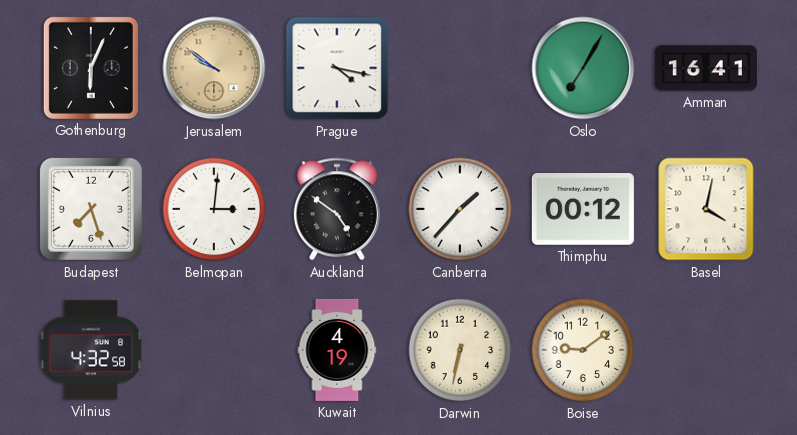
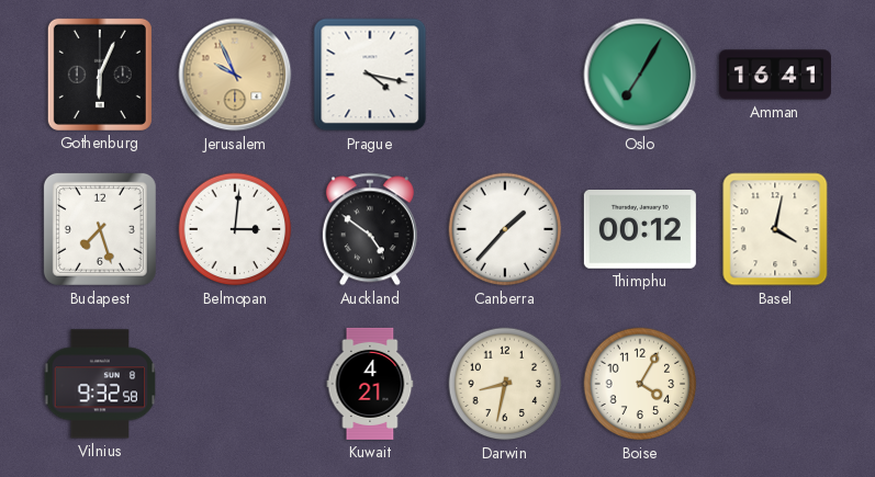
Jerusalem: 9:51 -> 9:56
Vilnius: 4:32 -> 9:32
Kuwait: 4:19 -> 4:21
Darwin: 6:32 -> 8:32
Boise: 9:09 -> 4:05
